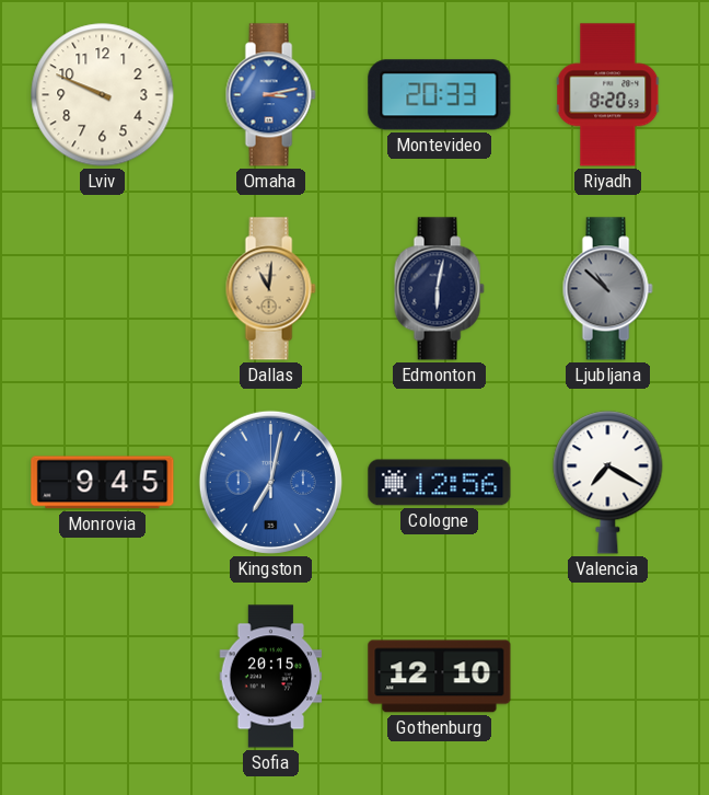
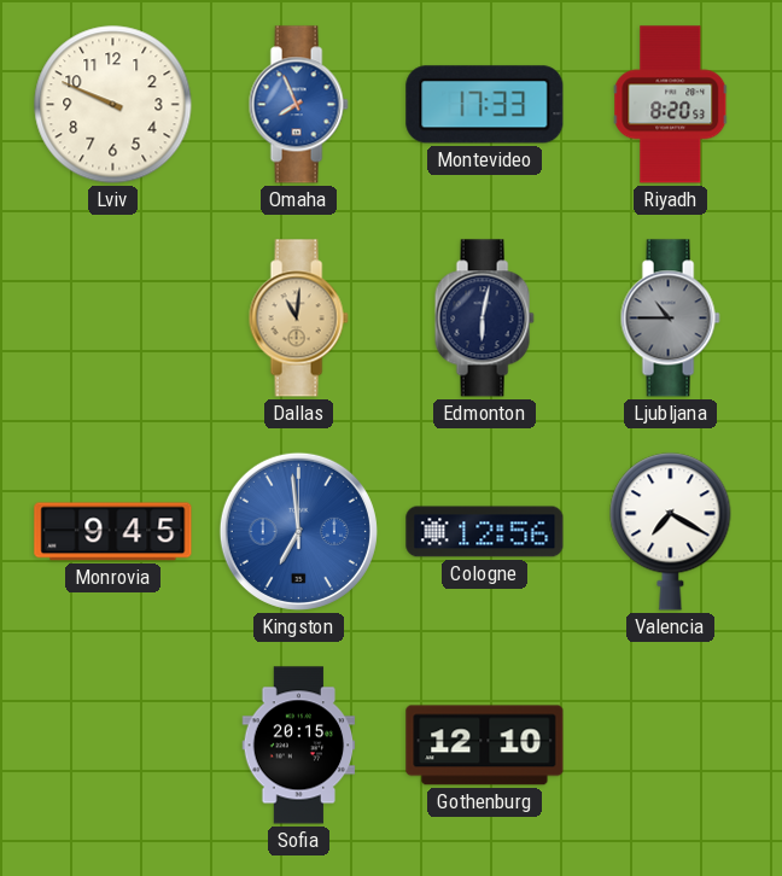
Omaha: 3:13 -> 7:56
Montevideo: 20:33 -> 17:33
Ljubljana: 10:52 -> 10:45
Kingston: 7:02 -> 6:59
